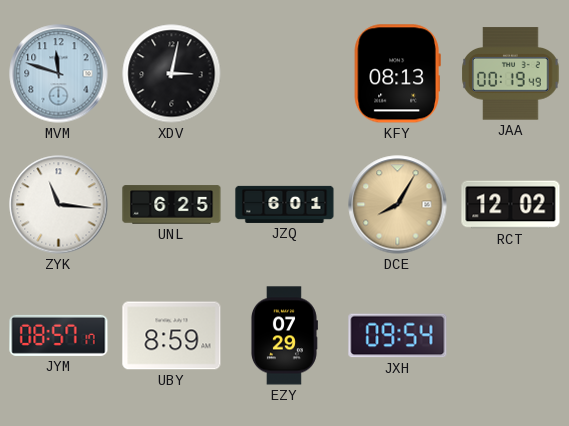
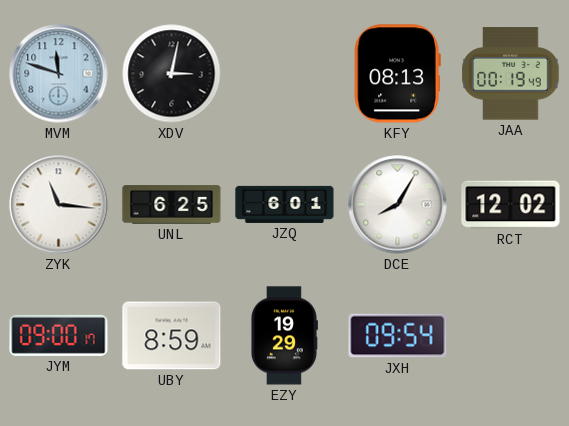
DCE dial: champagne -> white
JYM: 08:57 -> 09:00
EZY: 07:29 -> 19:29
